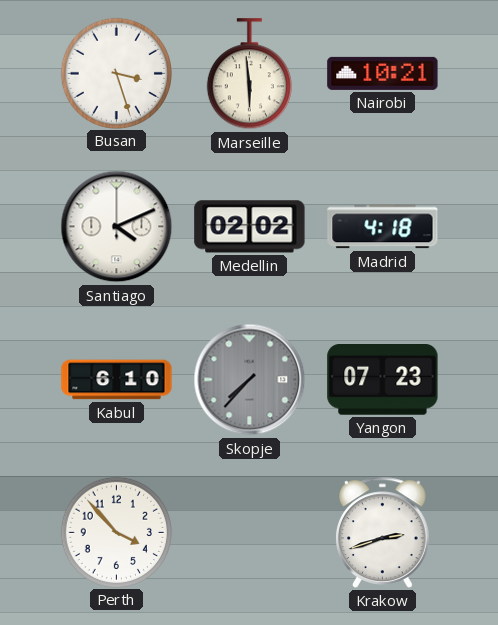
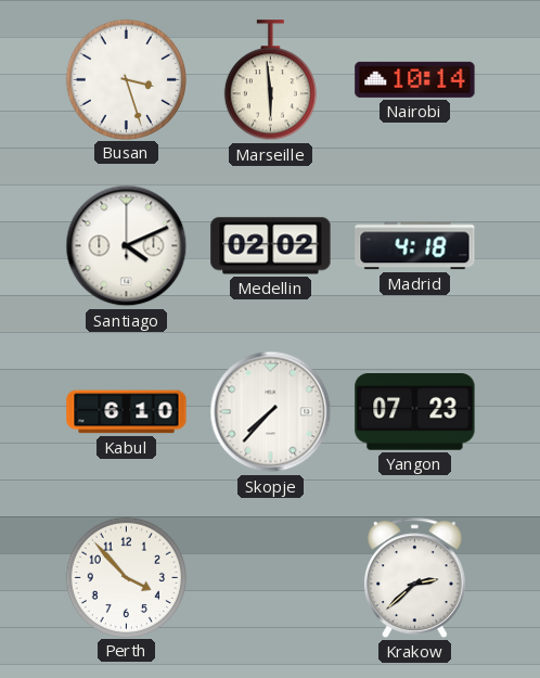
Nairobi: 10:21 -> 10:14
Skopje dial: grey -> white
Krakow: 2:42 -> 2:38
